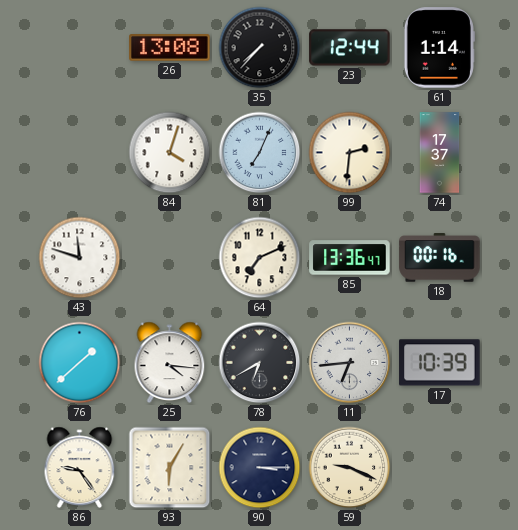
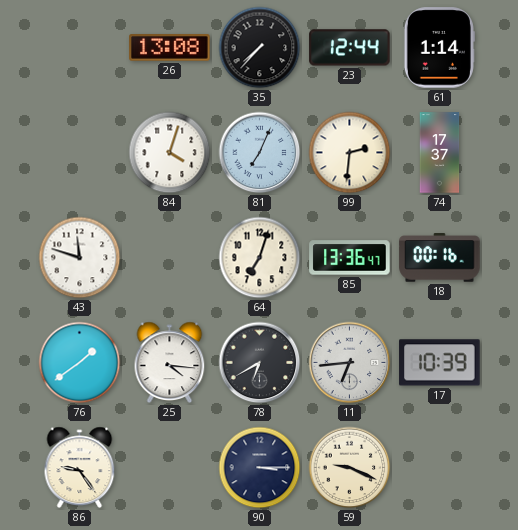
64: 7:11 -> 7:03
76: 1:38 -> 1:39
93: 6:05 -> none
